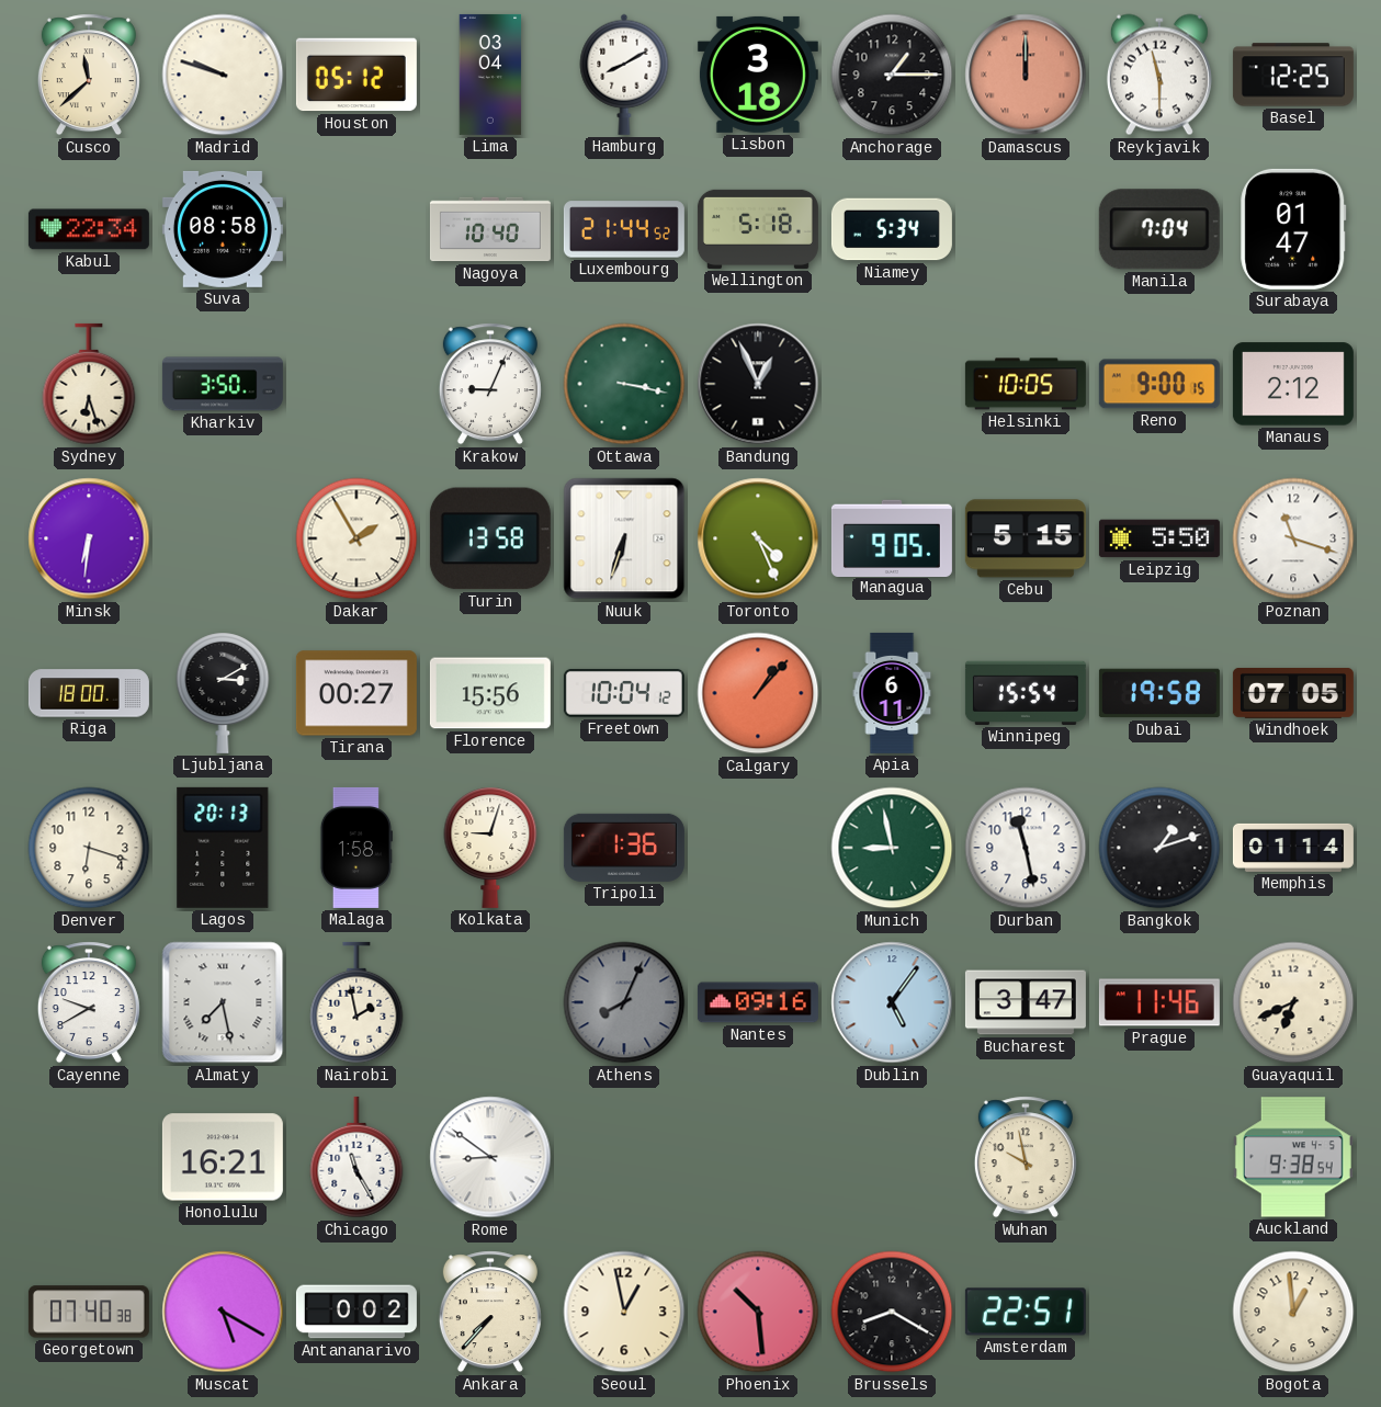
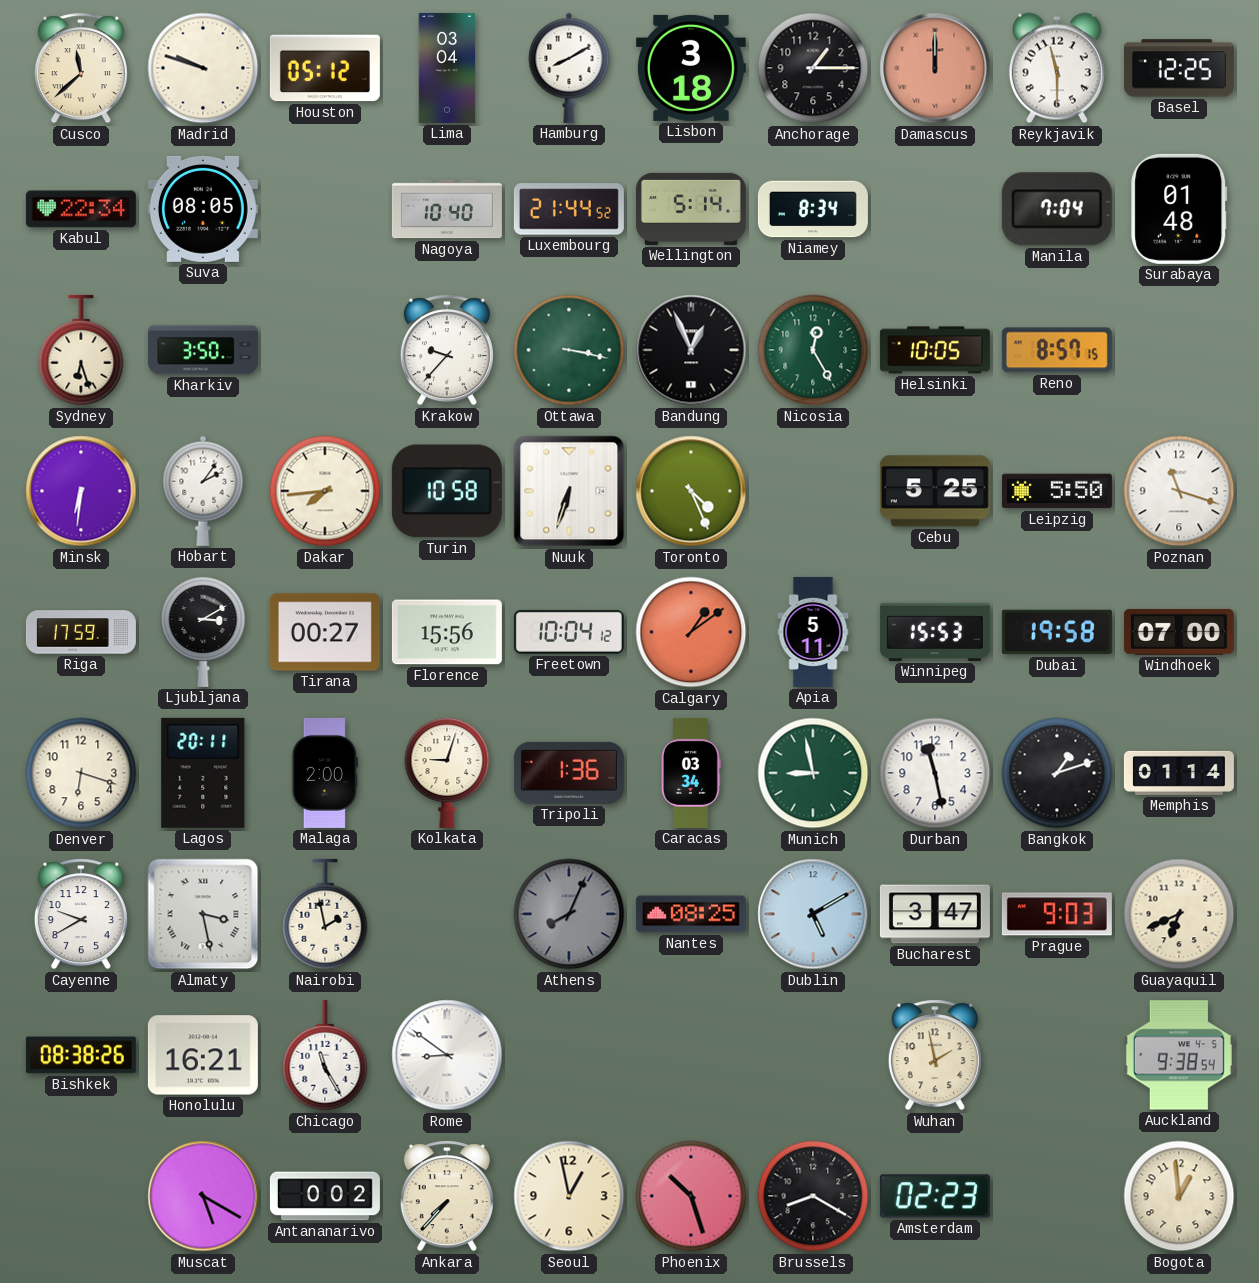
Suva: 08:58 -> 08:05
Wellington: 5:18 -> 5:14
Niamey: 5:34 -> 8:34
Surabaya: 01:47 -> 01:48
Krakow: 9:04 -> 9:37
Nicosia: none -> 12:25
Reno: 9:00 -> 8:57
Manaus: 2:12 -> none
Hobart: none -> 2:06
Dakar: 1:55 -> 7:44
Turin: 13:58 -> 10:58
Managua: 9:05 -> none
Cebu: 5:15 -> 5:25
Riga: 18:00 -> 17:59
Calgary: 1:07 -> 1:09
Apia: 6:11 -> 5:11
Winnipeg: 15:54 -> 15:53
Windhoek: 07:05 -> 07:00
Lagos: 20:13 -> 20:11
Malaga: 1:58 -> 2:00
Caracas: none -> 03:34
Almaty: 7:28 -> 3:28
Nantes: 09:16 -> 08:25
Dublin: 5:06 -> 5:10
Prague: 11:46 -> 9:03
Bishkek: none -> 08:38
Wuhan: 9:58 -> 1:58
Georgetown: 07:40 -> none
Phoenix: 10:29 -> 10:27
Amsterdam: 22:51 -> 02:23
